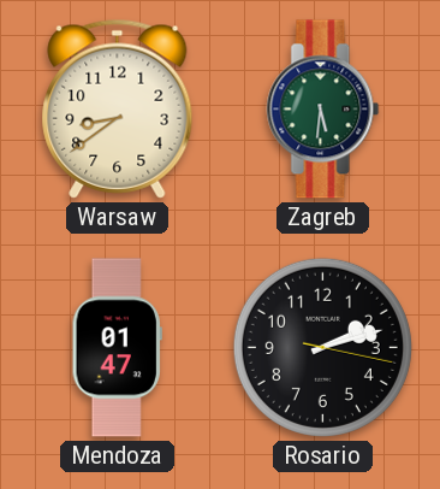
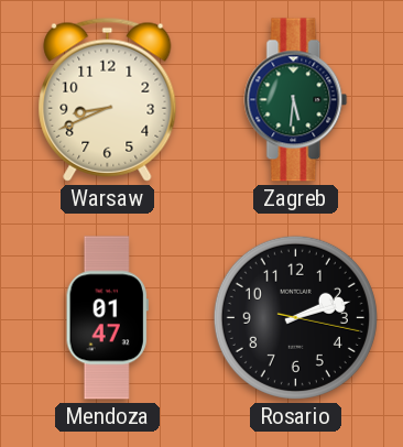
Warsaw: 8:39 -> 8:41
